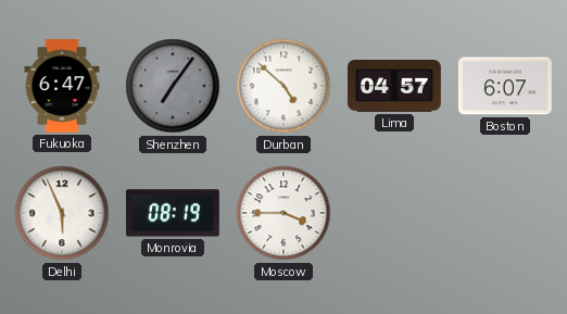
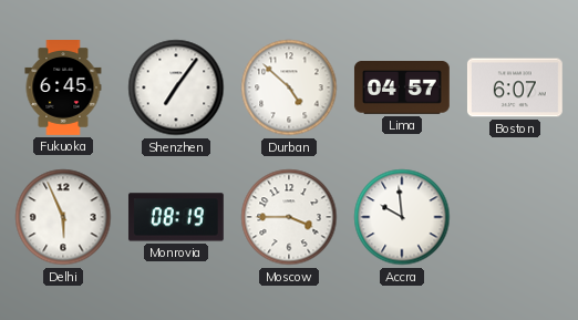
Fukuoka: 6:47 -> 6:45
Shenzhen dial: grey -> white
Accra: none -> 9:59
